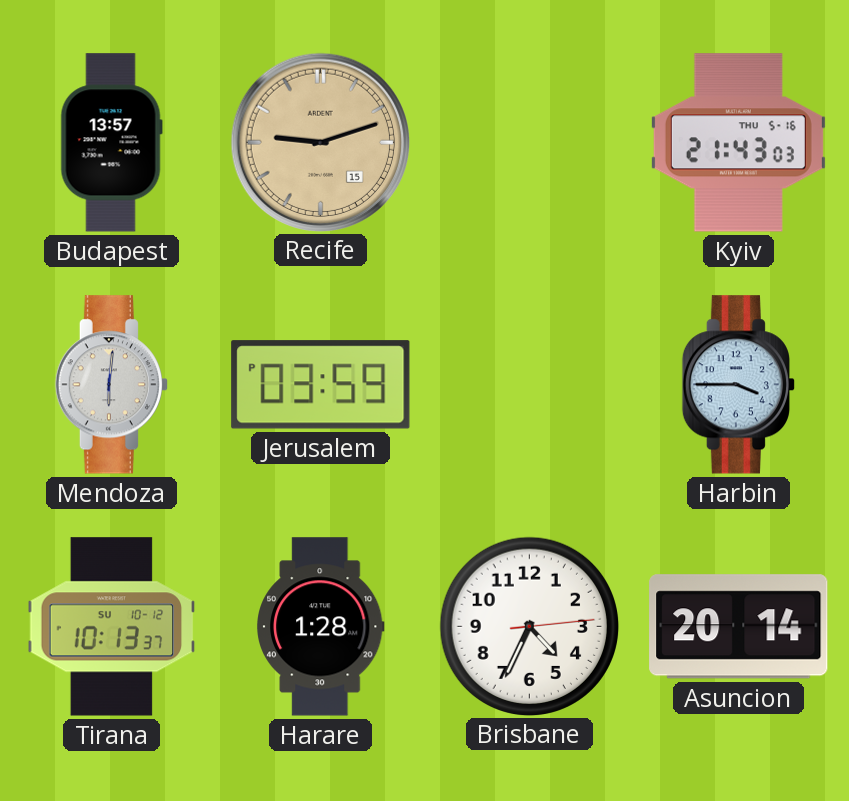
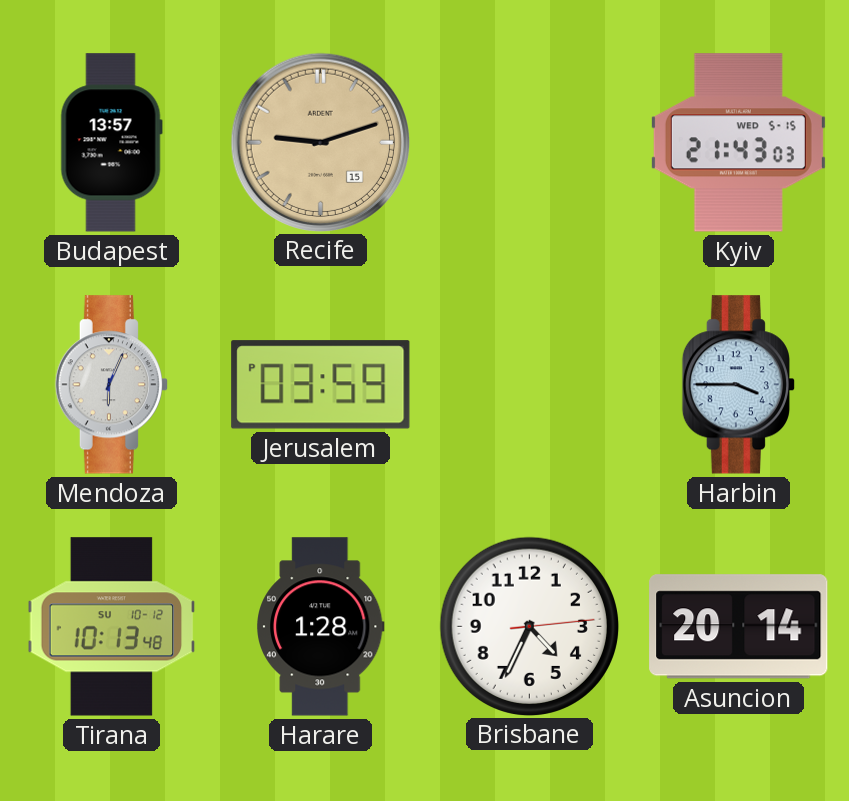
Kyiv date: THU 5-16 -> WED 5-15
Mendoza: 6:01 -> 6:04
Tirana: 10:13:37 -> 10:13:48
